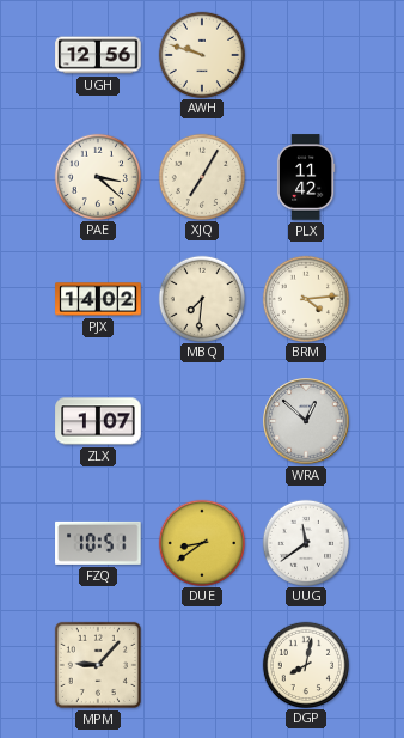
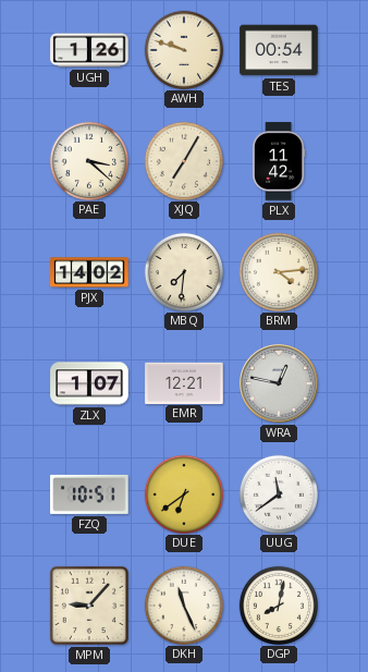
UGH: 12:56 -> 1:26
TES: none -> 00:54
EMR: none -> 12:21
WRA: 12:52 -> 12:47
DUE: 8:39 -> 6:39
DKH: none -> 11:26
